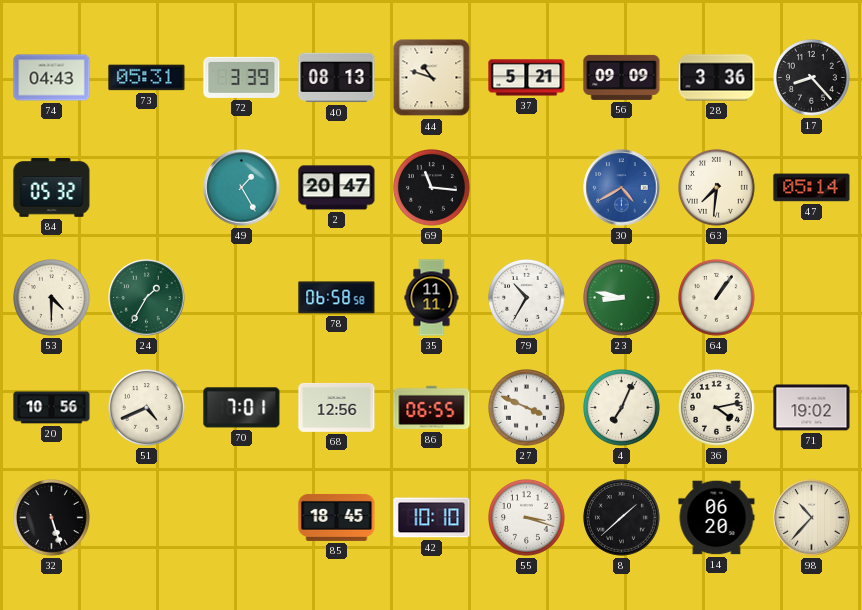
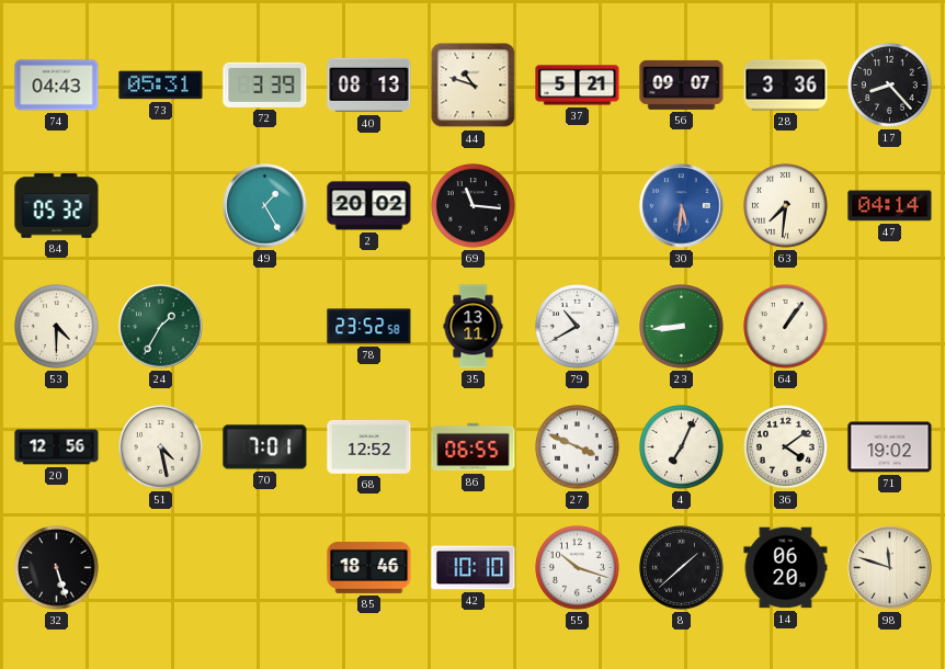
56: 09:09 -> 09:07
2: 20:47 -> 20:02
30: 4:40 -> 5:31
47: 05:14 -> 04:14
78: 06:58 -> 23:52
35: 11:11 -> 13:11
79: 10:35 -> 10:40
23: 8:47 -> 8:44
20: 10:56 -> 12:56
51: 4:41 -> 4:28
68: 12:56 -> 12:52
36: 4:13 -> 4:09
85: 18:45 -> 18:46
55: 3:18 -> 10:18
98: 10:37 -> 11:48
